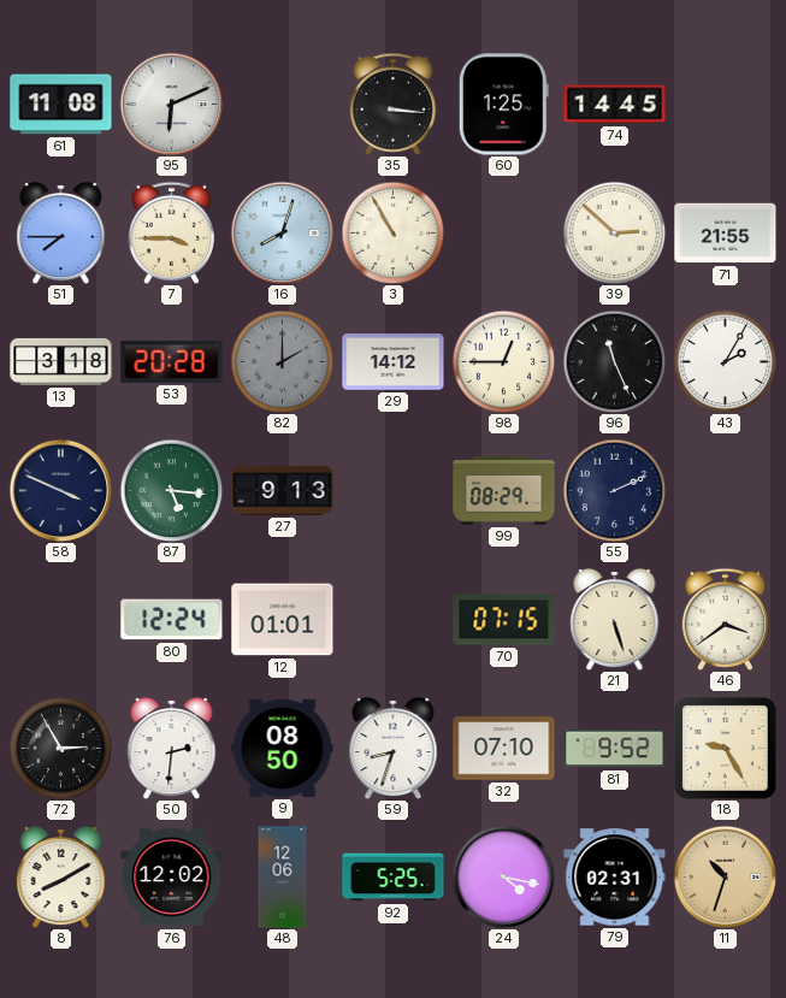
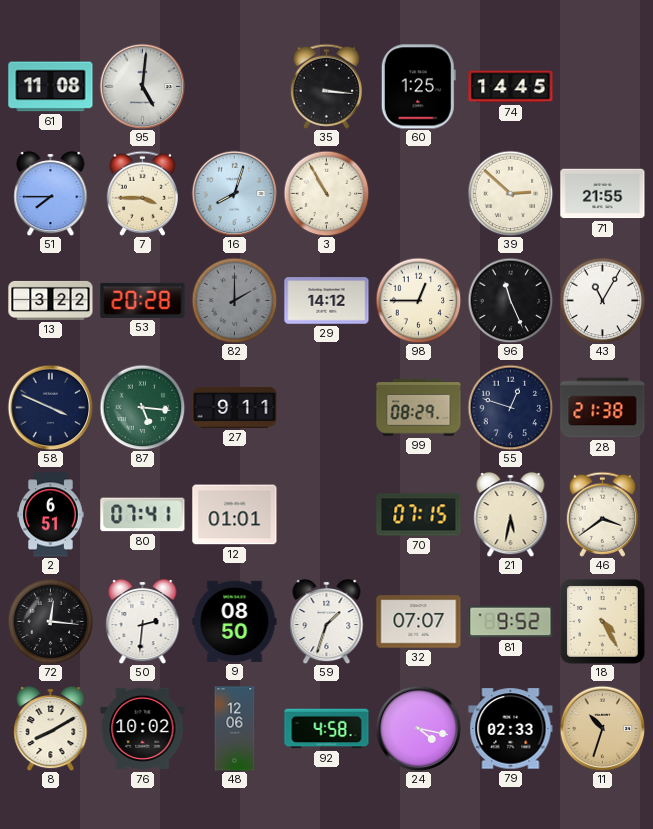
95: 6:11 -> 5:01
13: 3:18 -> 3:22
43: 2:05 -> 11:05
27: 9:13 -> 9:11
55: 2:11 -> 12:48
28: none -> 21:38
2: none -> 6:51
80: 12:24 -> 07:41
21: 5:27 -> 5:32
72: 2:55 -> 12:16
59: 8:33 -> 1:33
32: 07:10 -> 07:07
18: 9:25 -> 4:25
76: 12:02 -> 10:02
92: 5:25 -> 4:58
79: 02:31 -> 02:33
